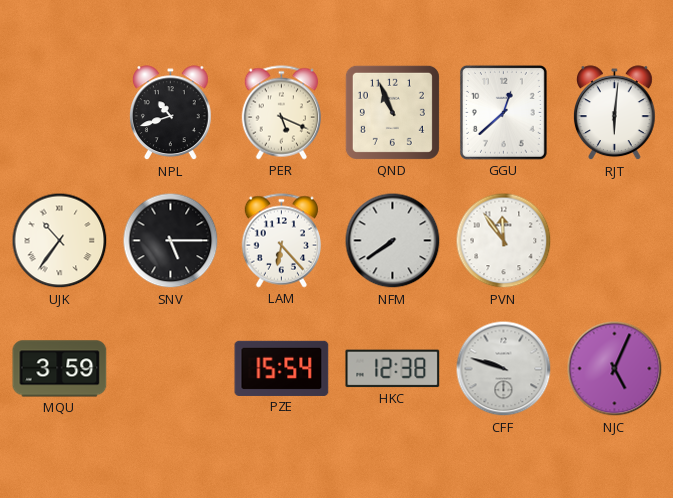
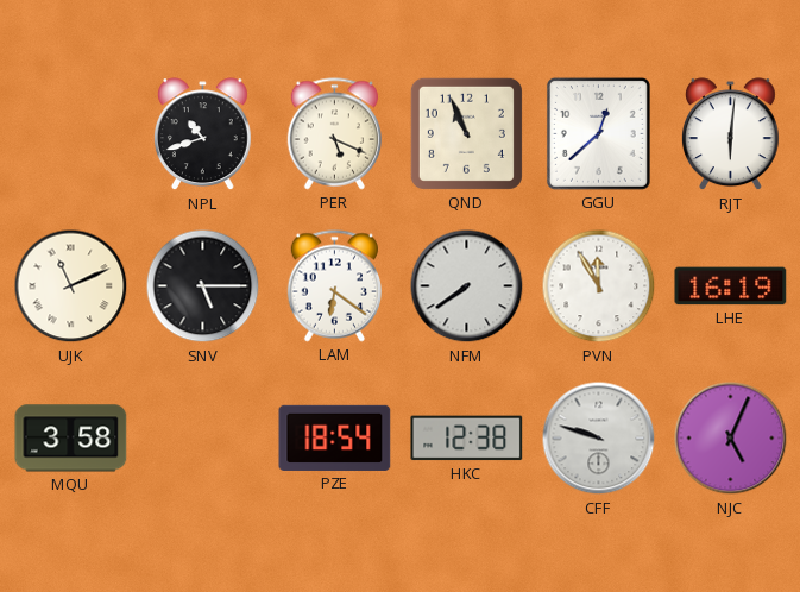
UJK: 10:36 -> 11:11
LAM: 6:23 -> 6:21
PVN: 11:54 -> 11:55
LHE: none -> 16:19
MQU: 3:59 -> 3:58
PZE: 15:54 -> 18:54
